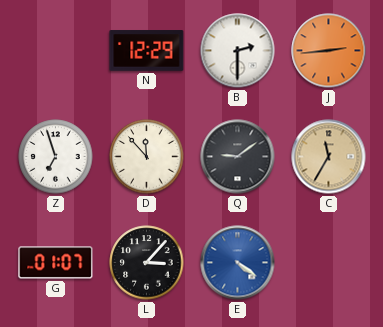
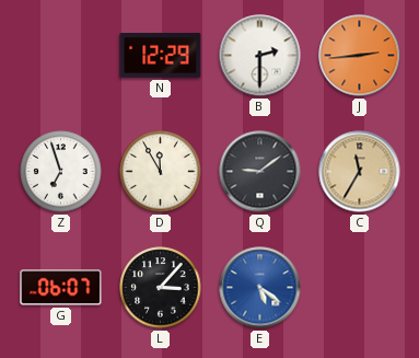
D: 11:53 -> 11:55
G: 01:07 -> 06:07
E: 4:21 -> 5:21
